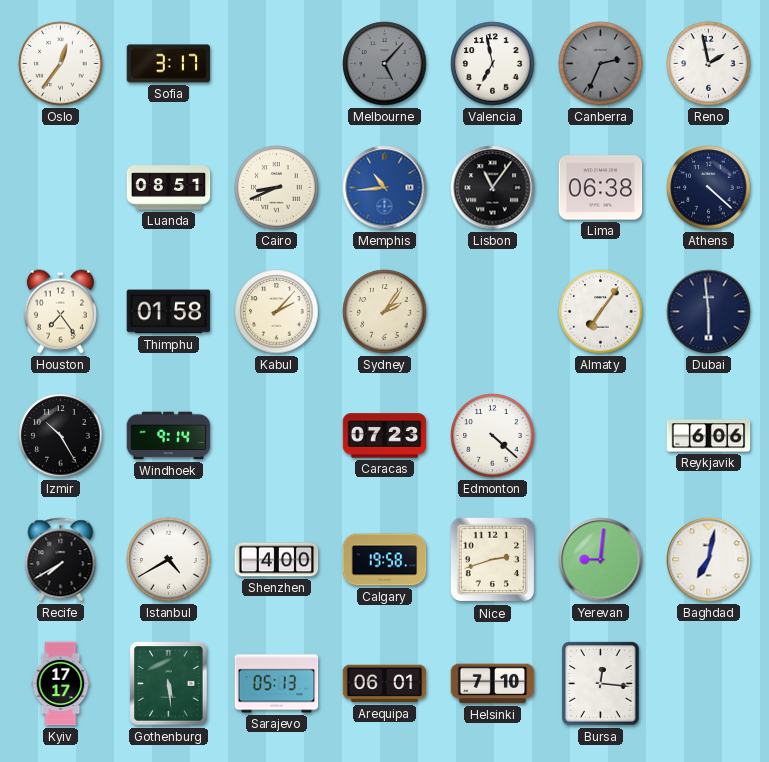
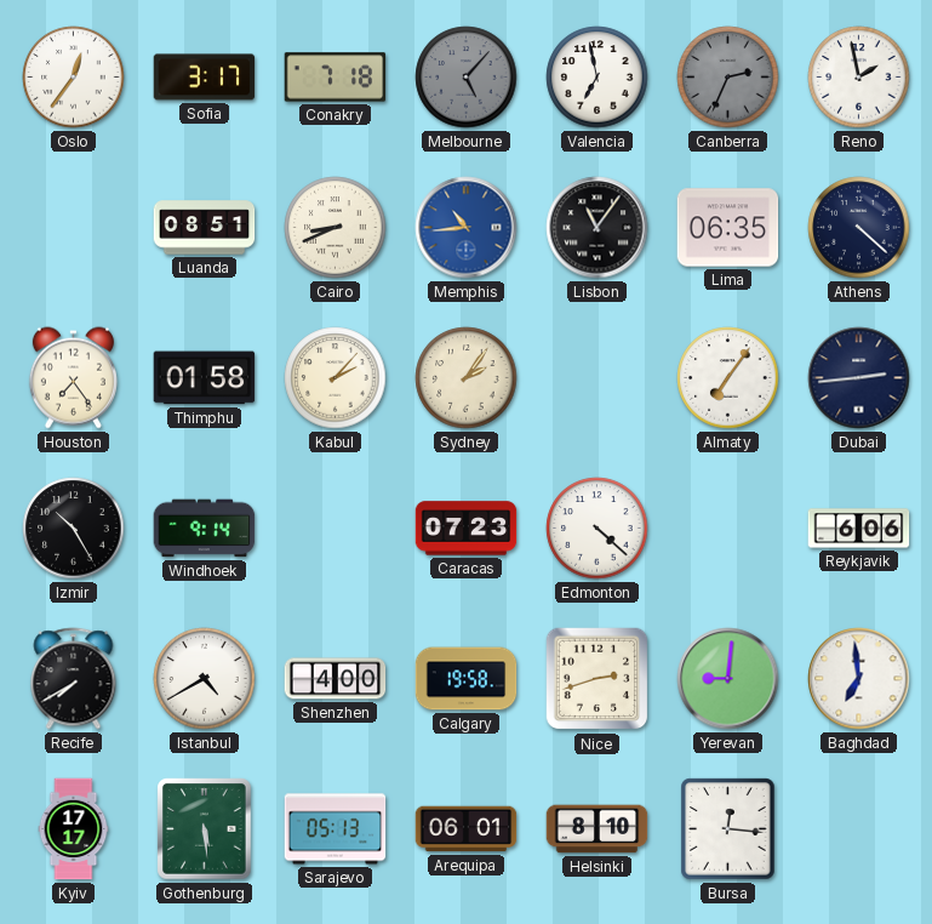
Conakry: none -> 7:18
Lima: 06:38 -> 06:35
Dubai: 5:59 -> 2:44
Baghdad: 7:02 -> 6:59
Helsinki: 7:10 -> 8:10
